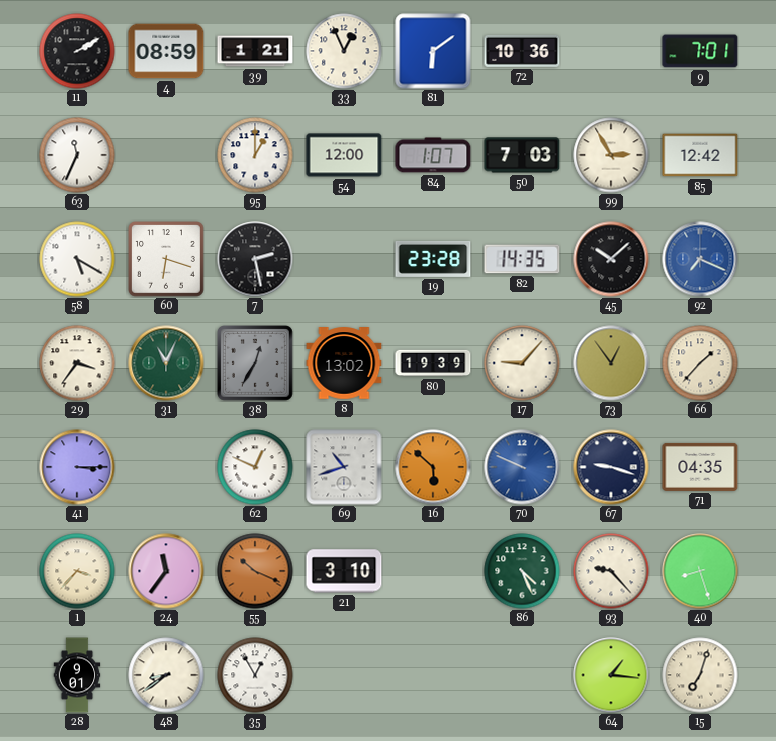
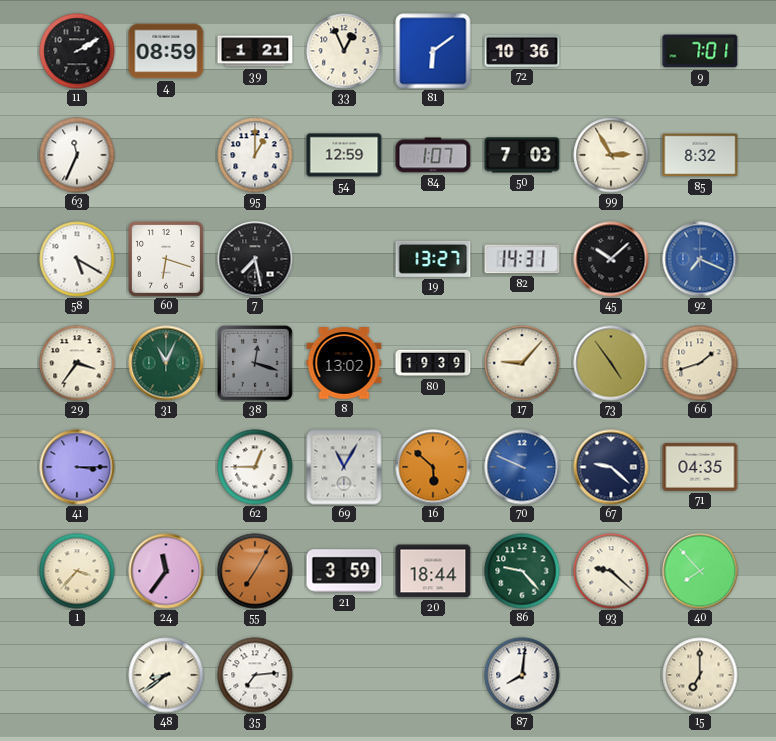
54: 12:00 -> 12:59
85: 12:42 -> 8:32
7: 2:28 -> 7:28
19: 23:28 -> 13:27
82: 14:35 -> 14:31
38: 12:35 -> 12:18
73: 12:54 -> 4:54
66: 1:37 -> 1:42
62: 12:49 -> 12:45
69: 10:42 -> 11:05
67: 9:18 -> 9:22
55: 10:19 -> 7:05
21: 3:10 -> 3:59
20: none -> 18:44
86: 4:26 -> 9:23
93: 9:23 -> 9:22
40: 8:27 -> 7:53
28: 9:01 -> none
35: 12:55 -> 7:14
87: none -> 8:01
64: 1:16 -> none
15: 7:03 -> 7:00
